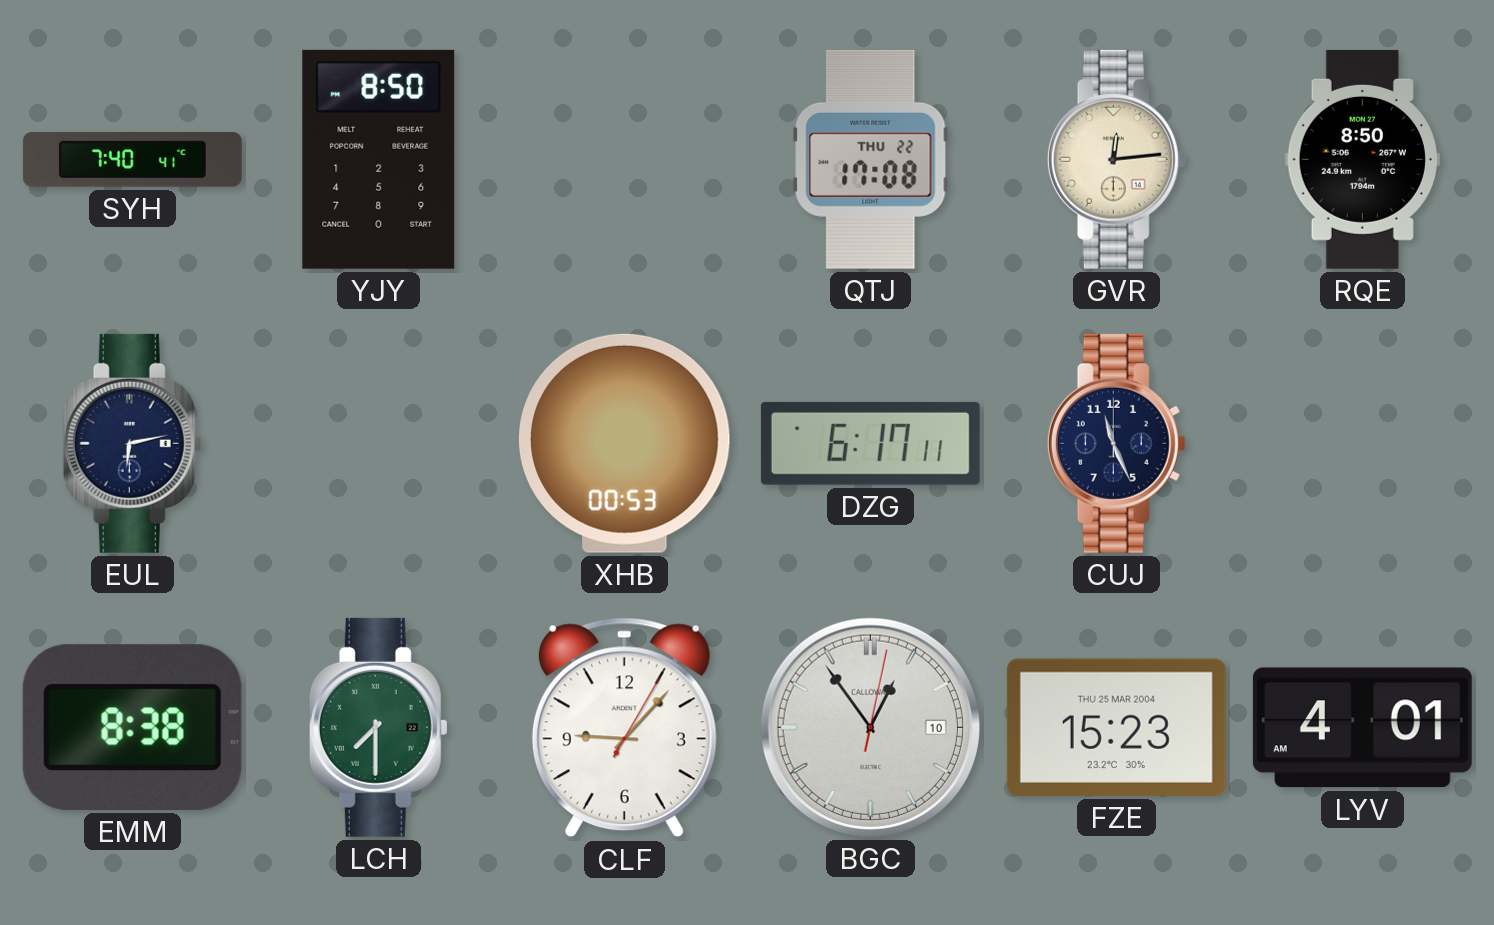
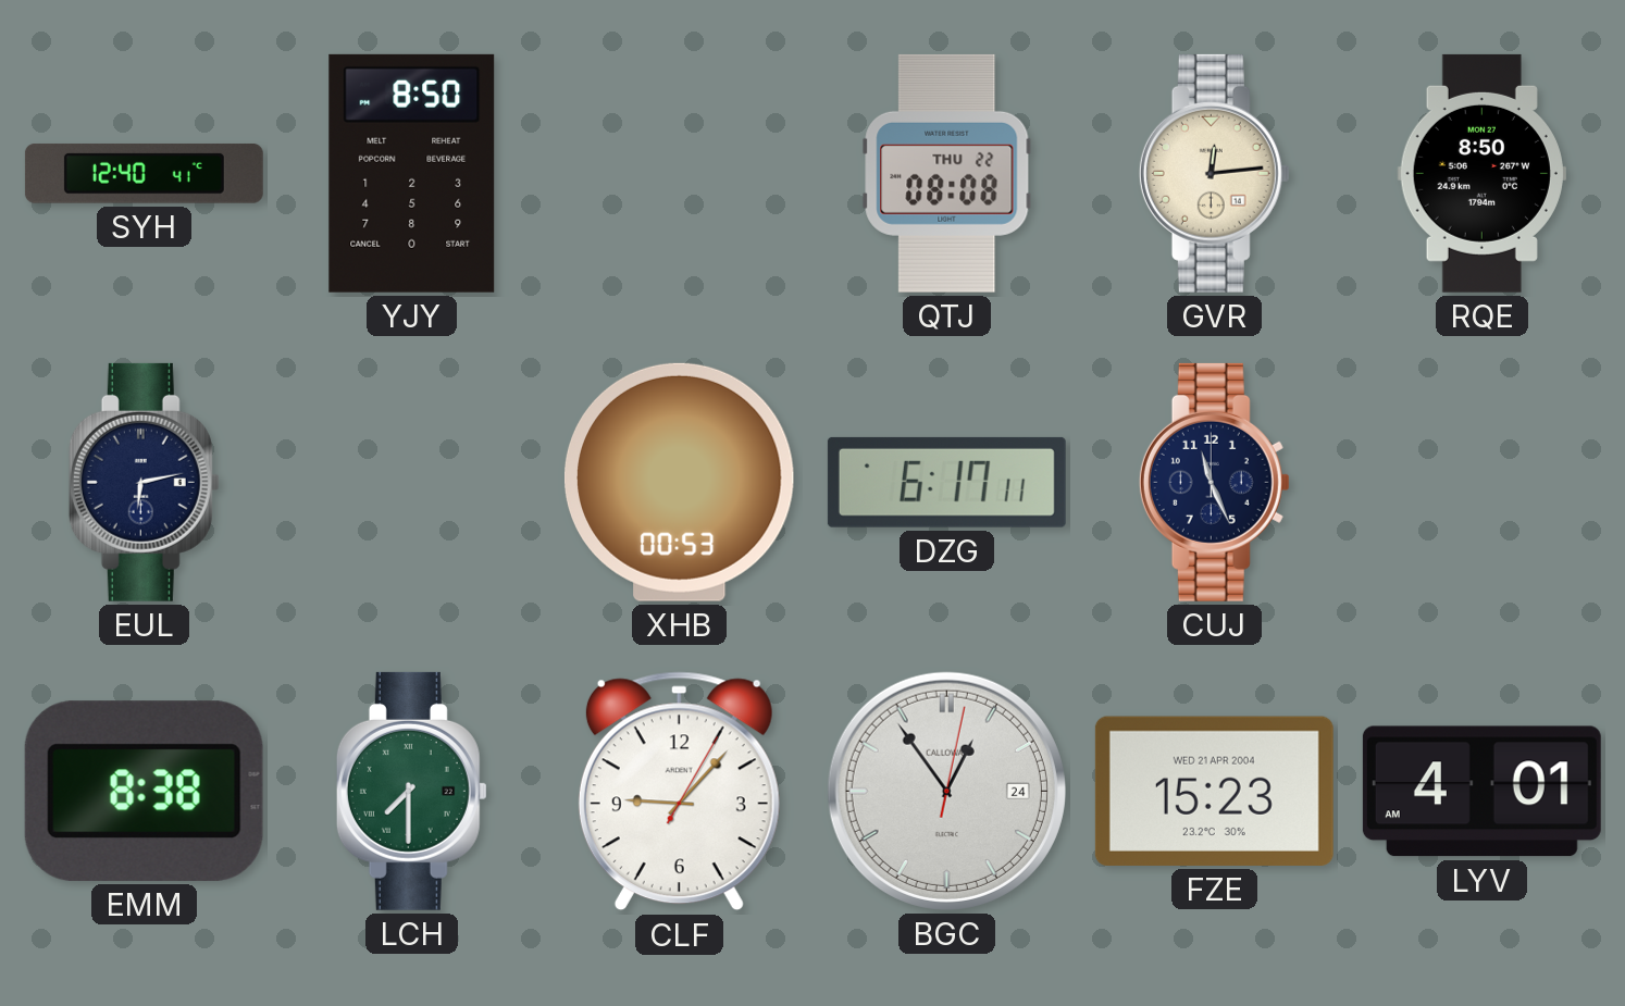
SYH: 7:40 -> 12:40
QTJ: 17:08 -> 08:08
BGC date: 10 -> 24
FZE date: THU 25 MAR 2004 -> WED 21 APR 2004
